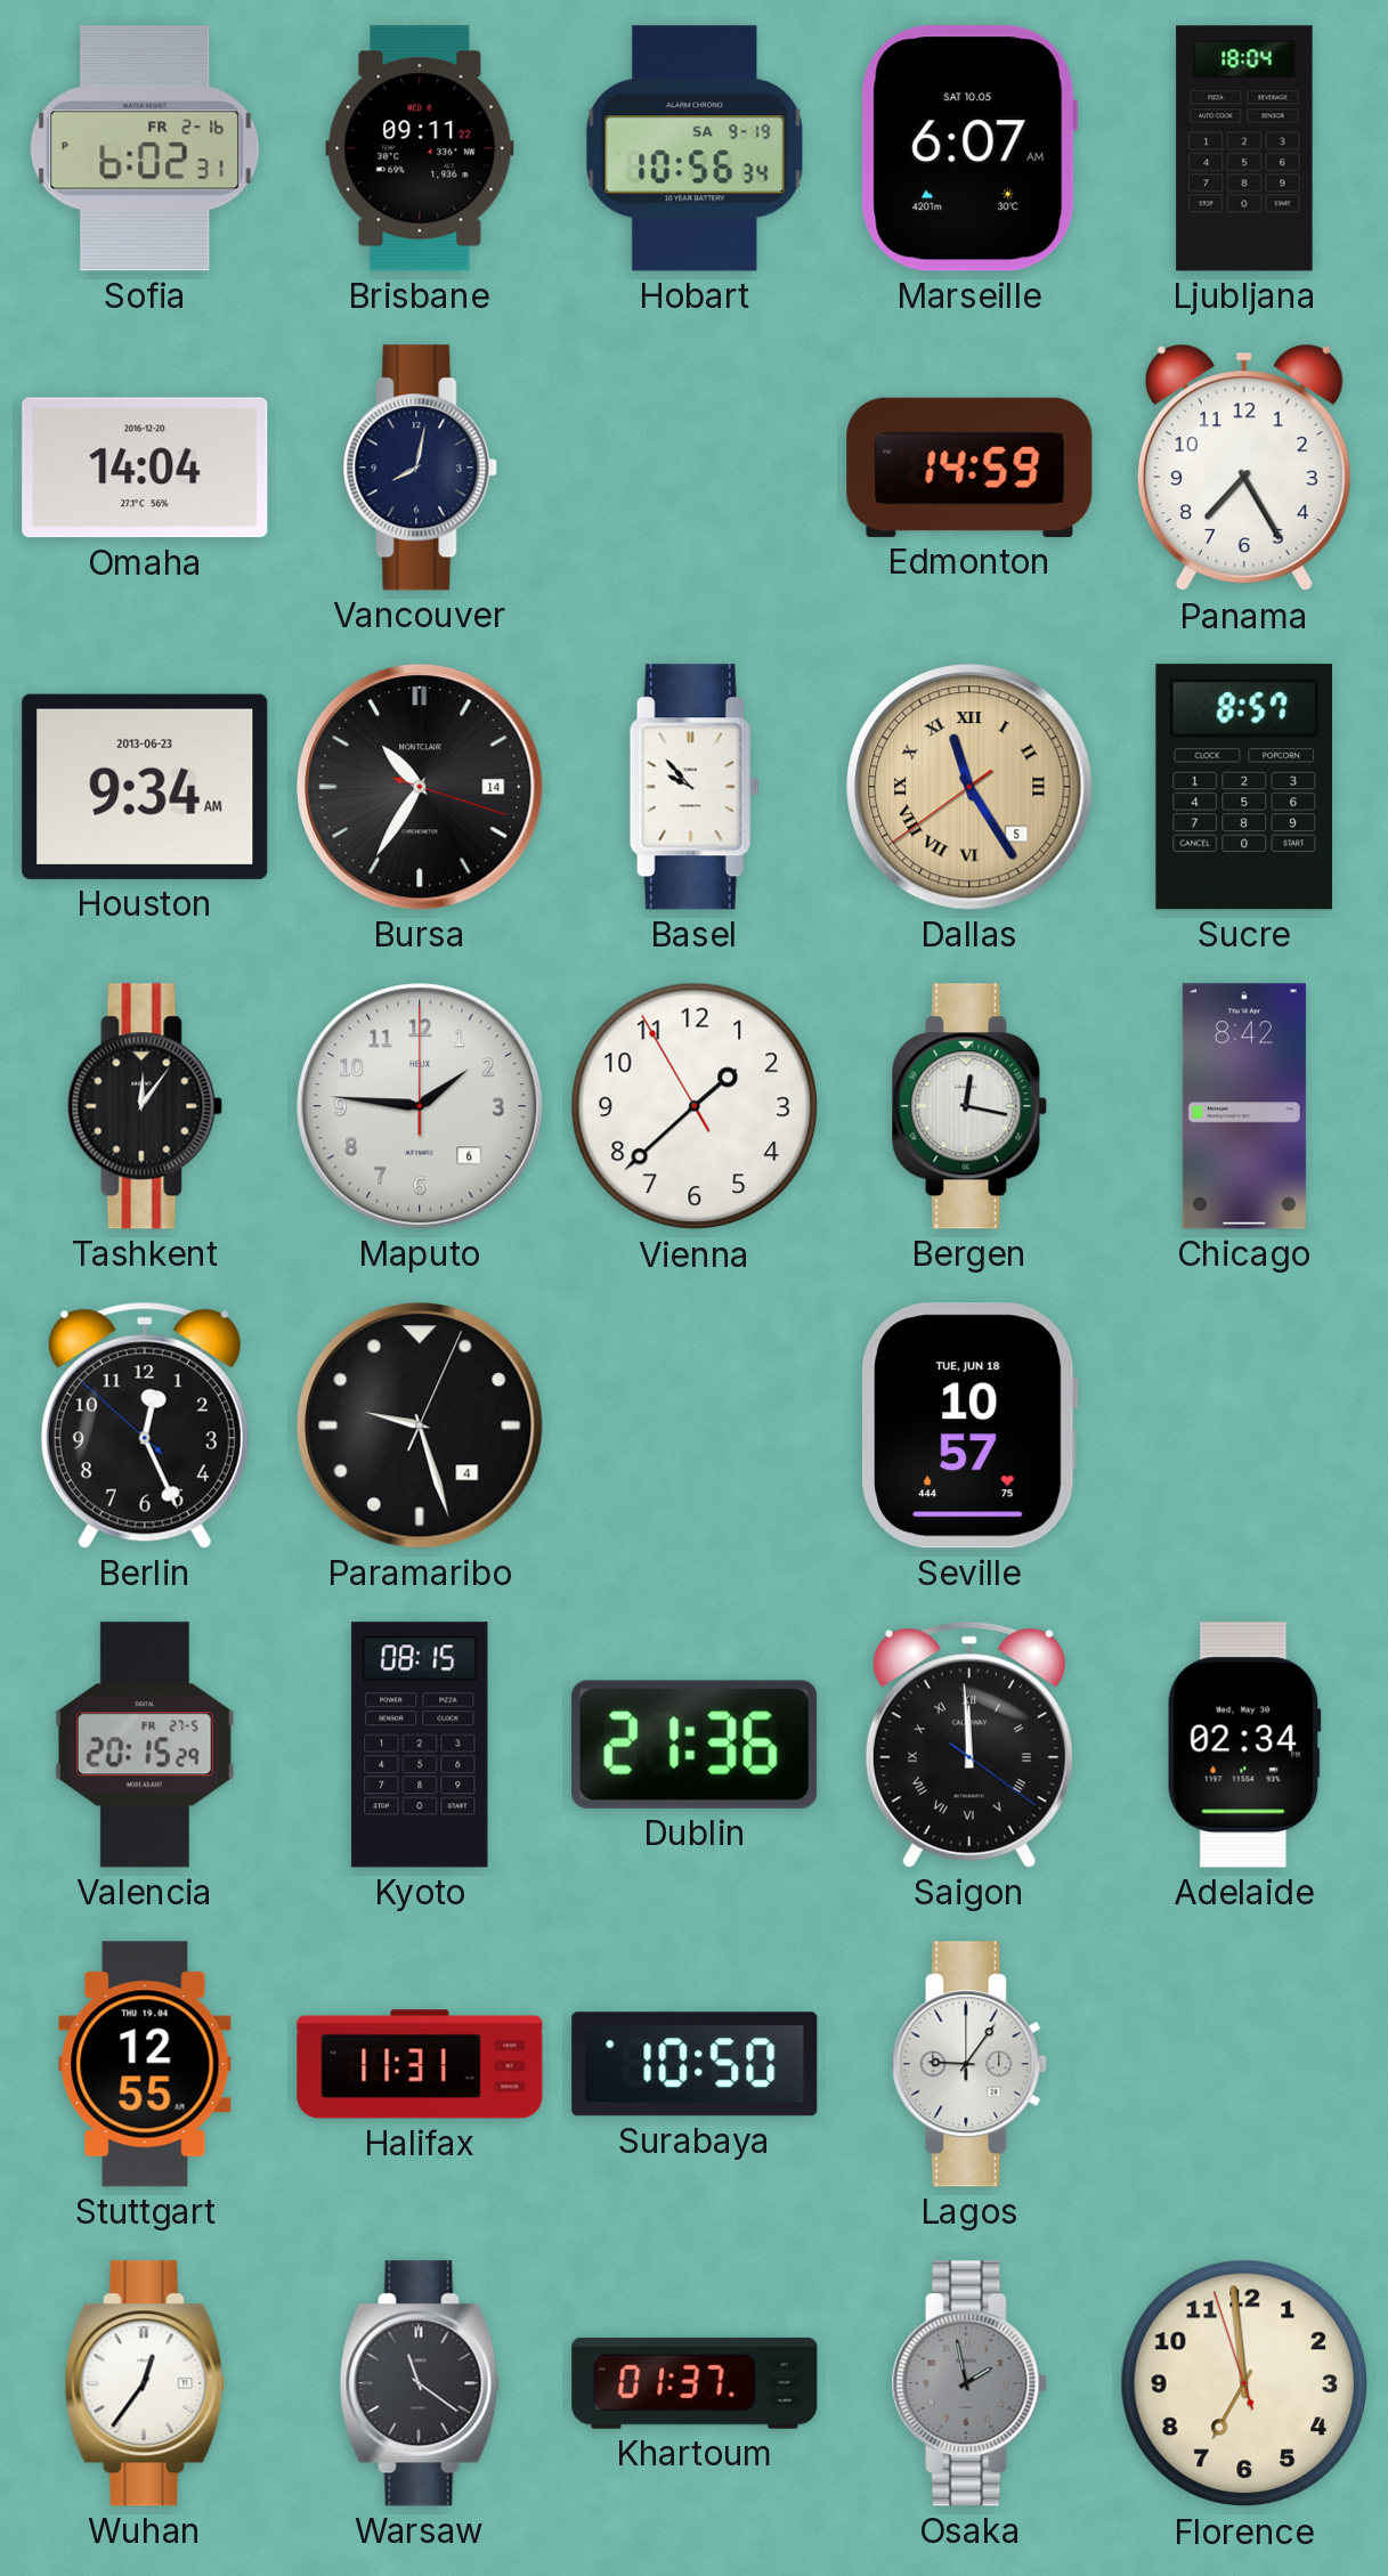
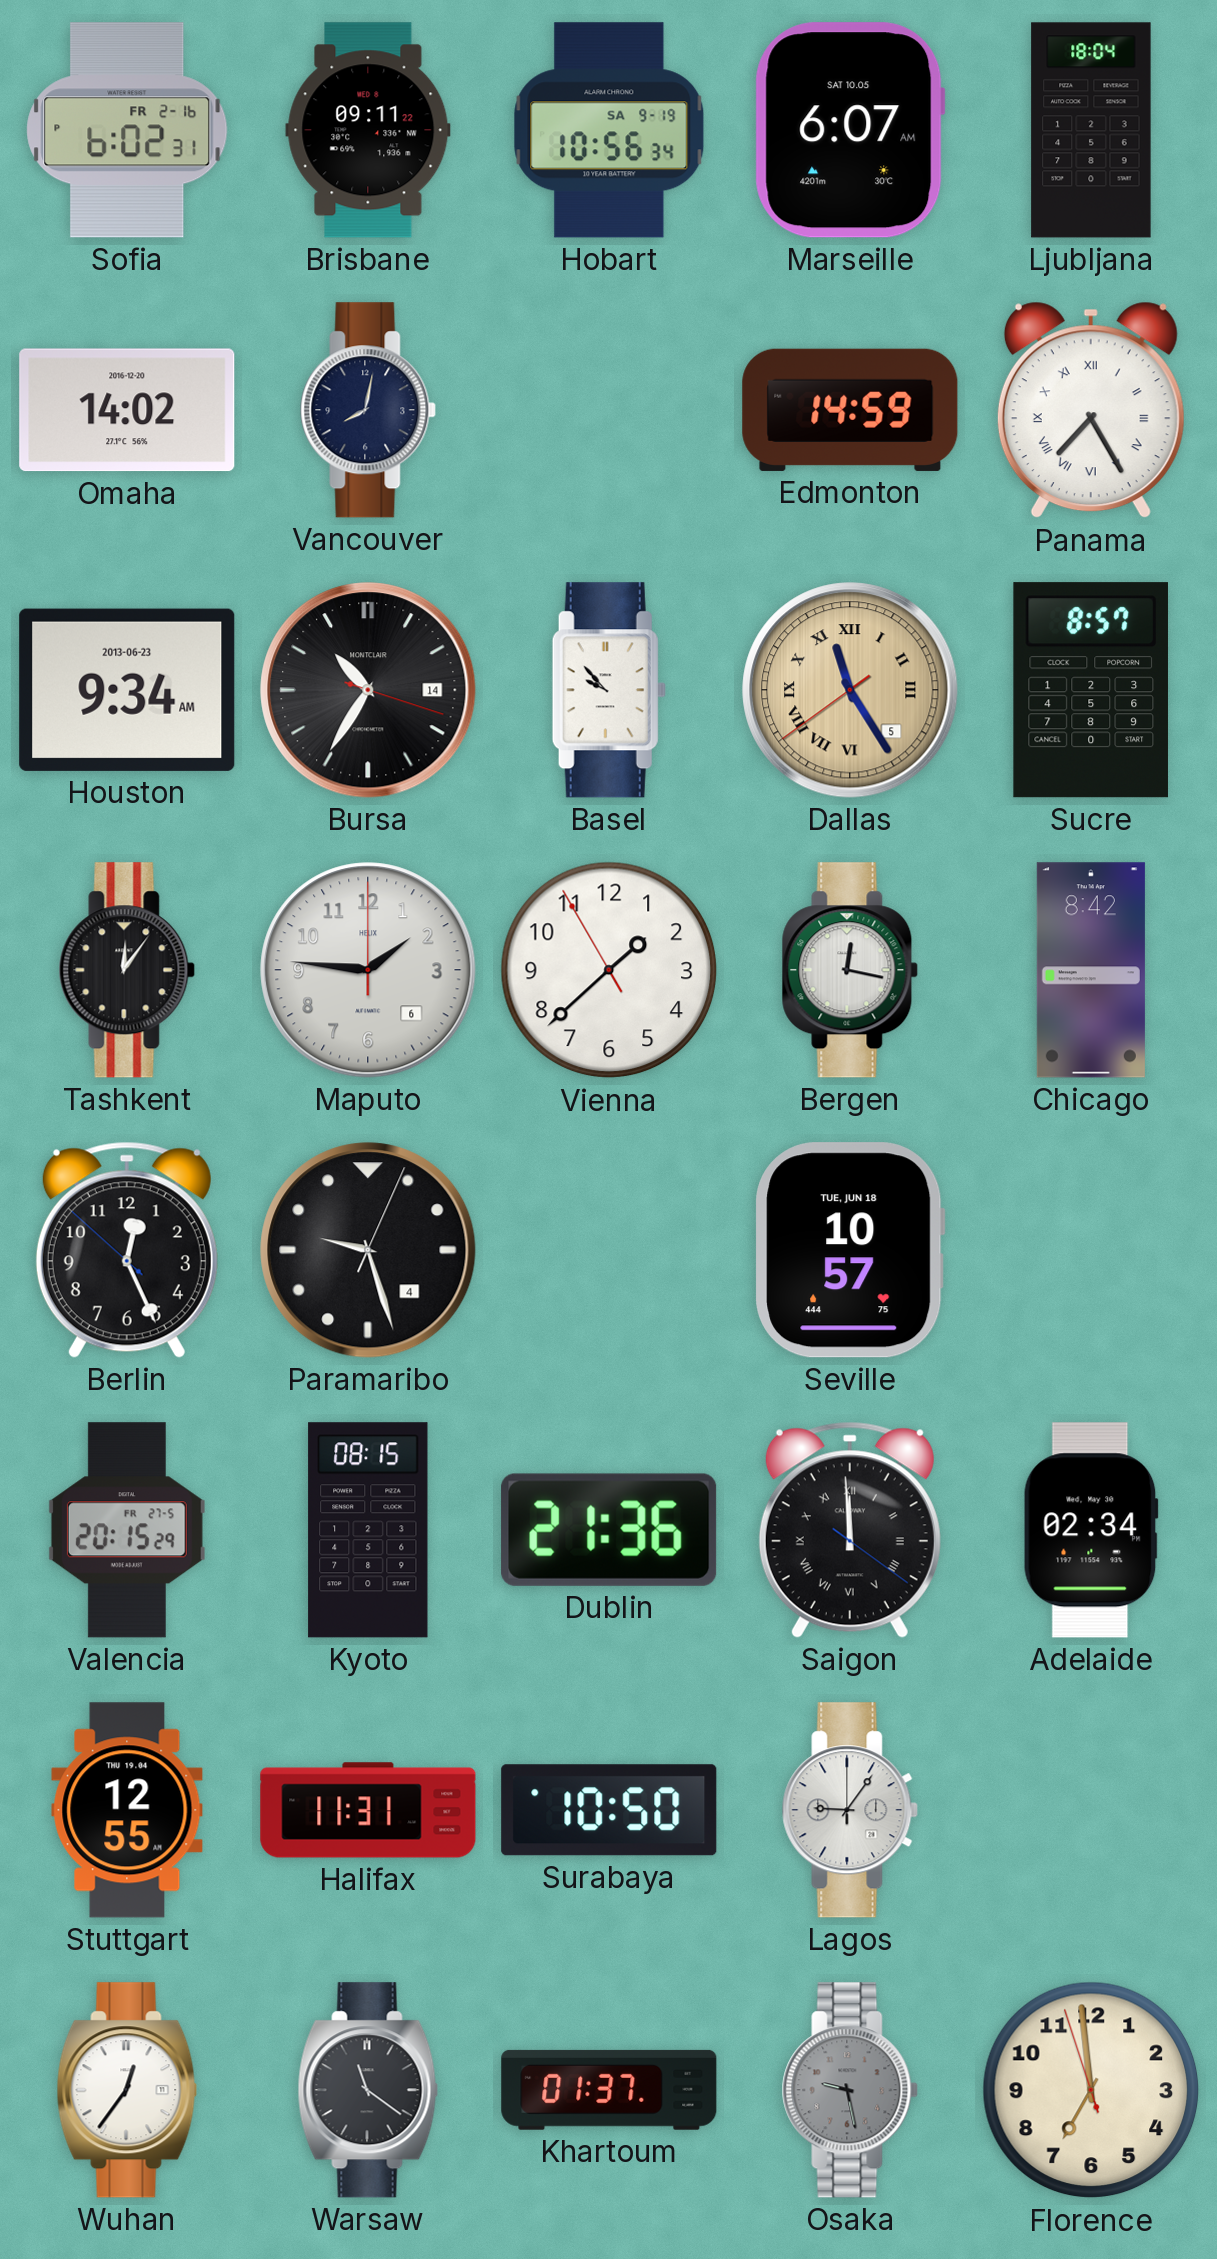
Omaha: 14:04 -> 14:02
Panama numerals: Arabic -> Roman
Osaka: 1:58 -> 9:28
